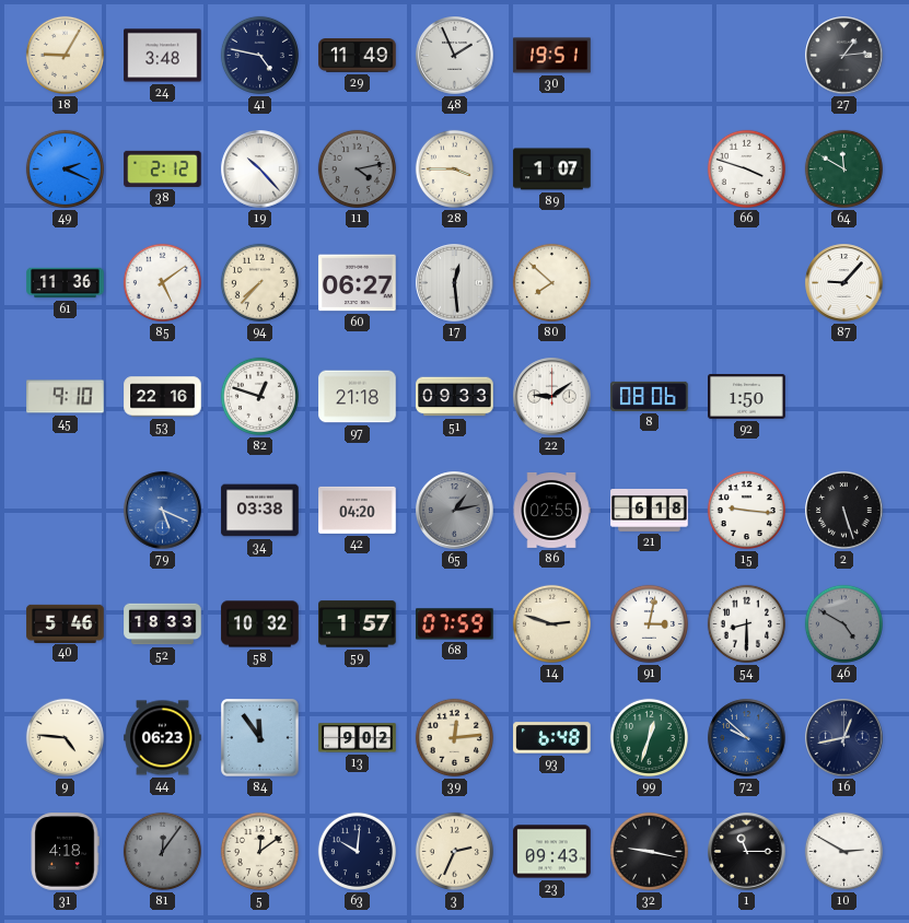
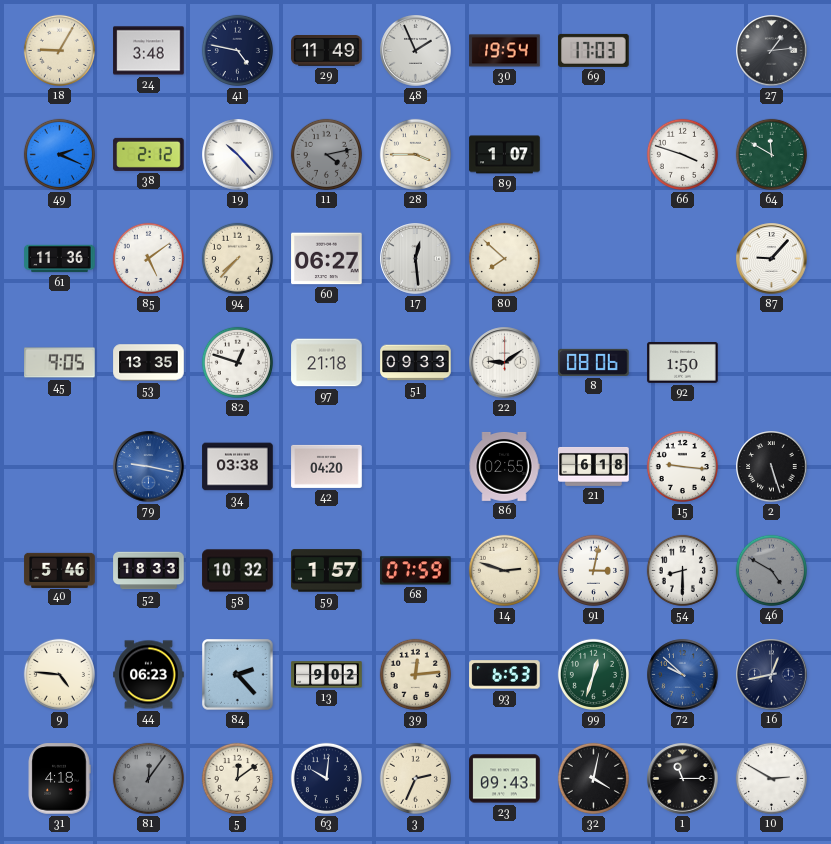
30: 19:51 -> 19:54
69: none -> 17:03
45: 9:10 -> 9:05
53: 22:16 -> 13:35
79: 5:19 -> 9:17
65: 1:13 -> none
84: 11:54 -> 2:23
93: 6:48 -> 6:53
32: 9:17 -> 4:02
